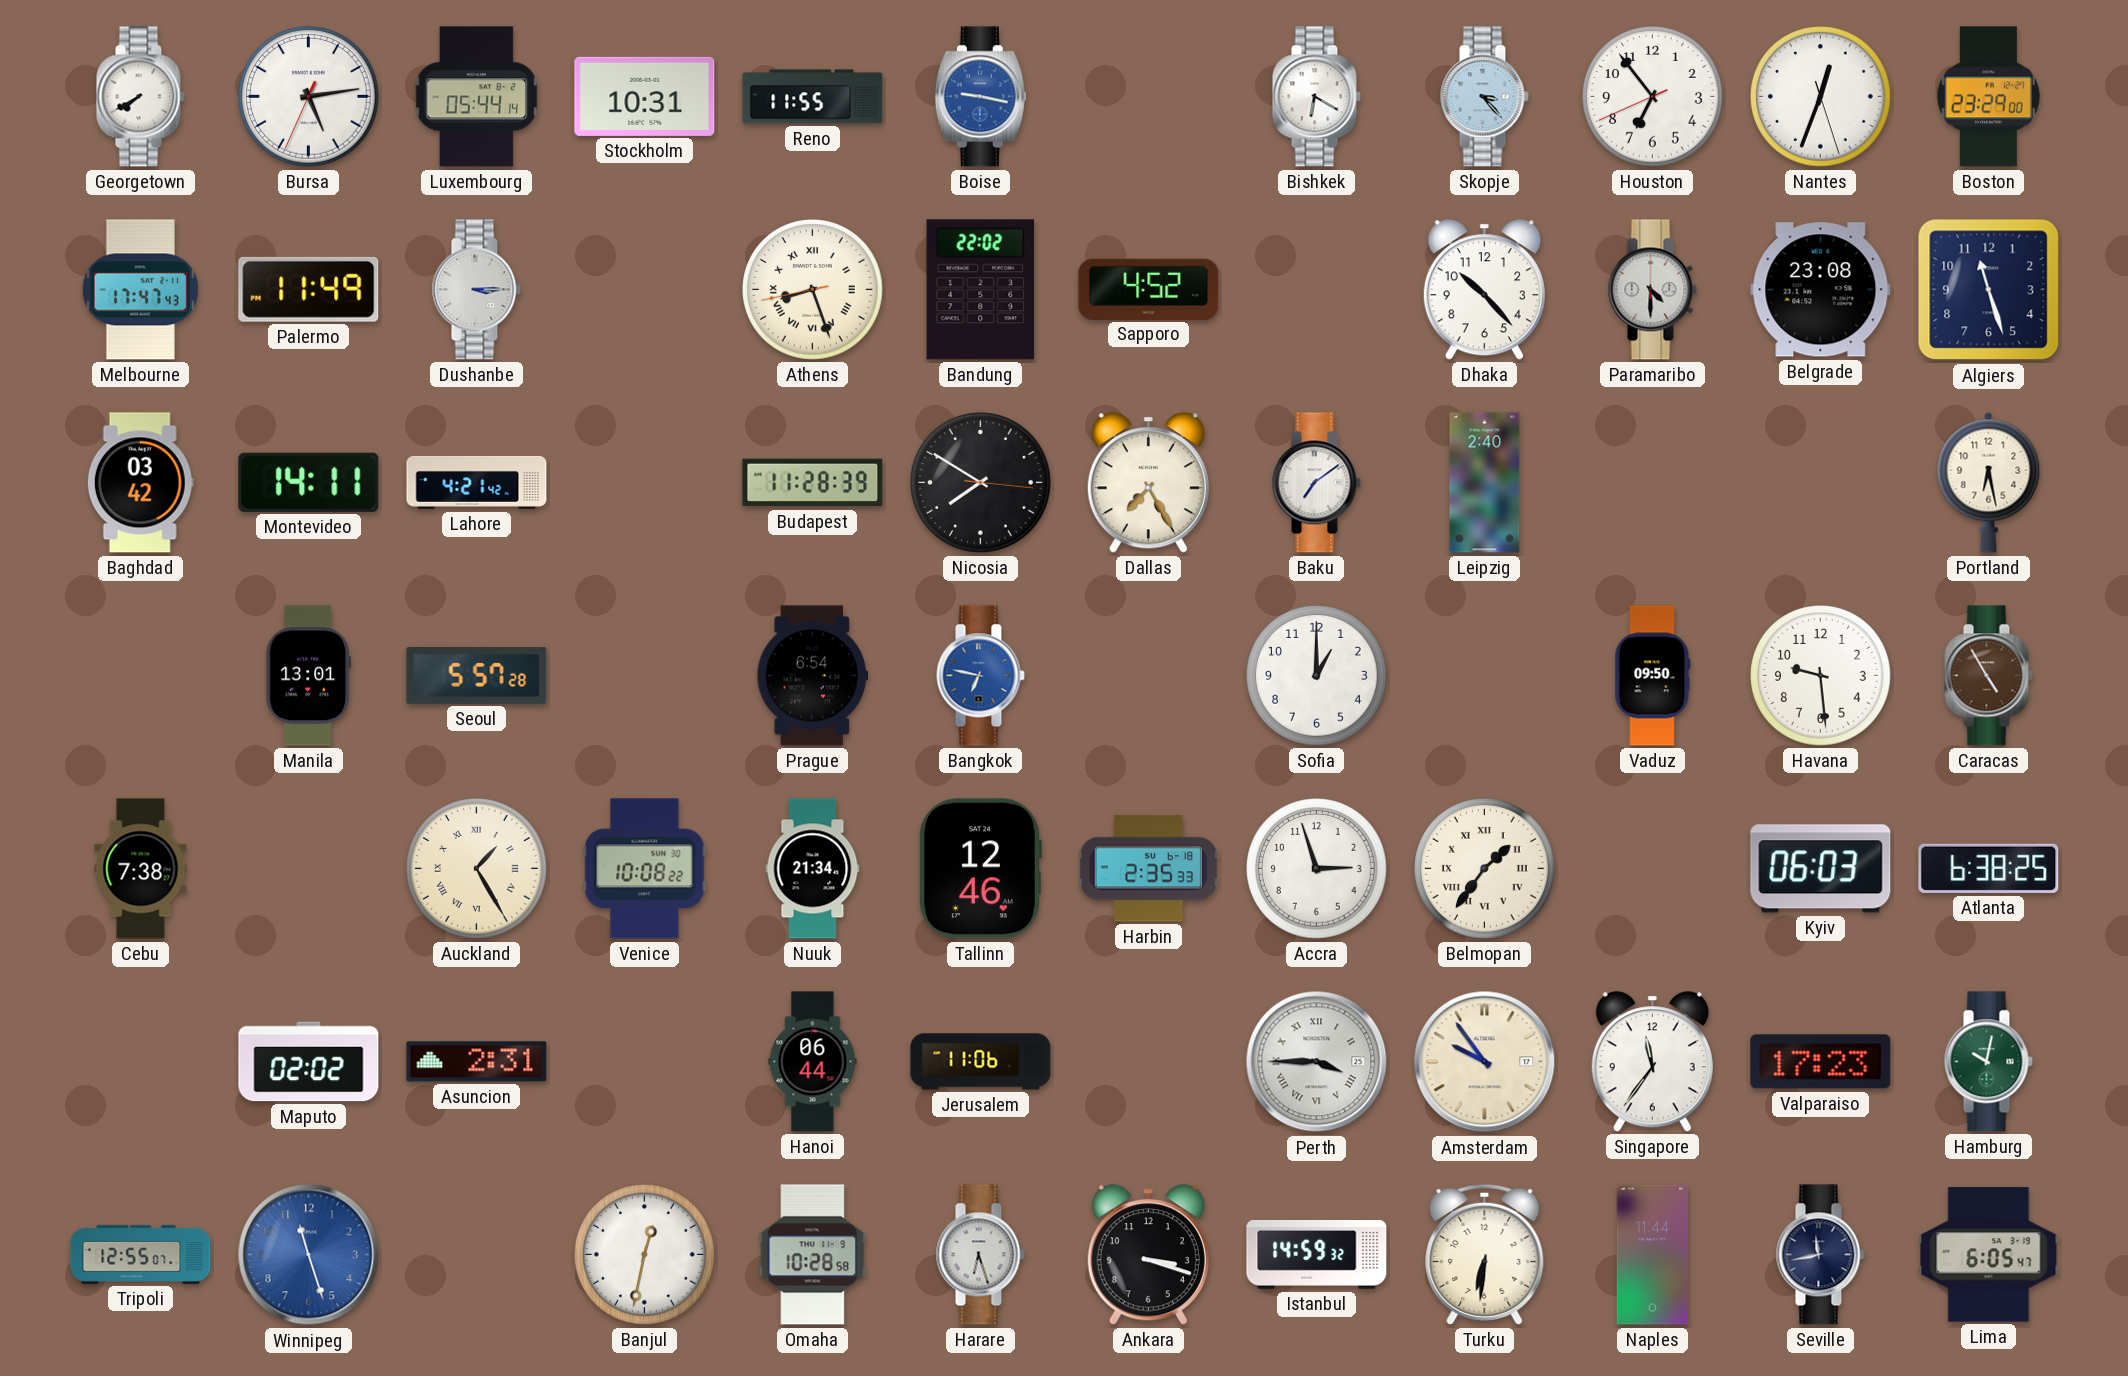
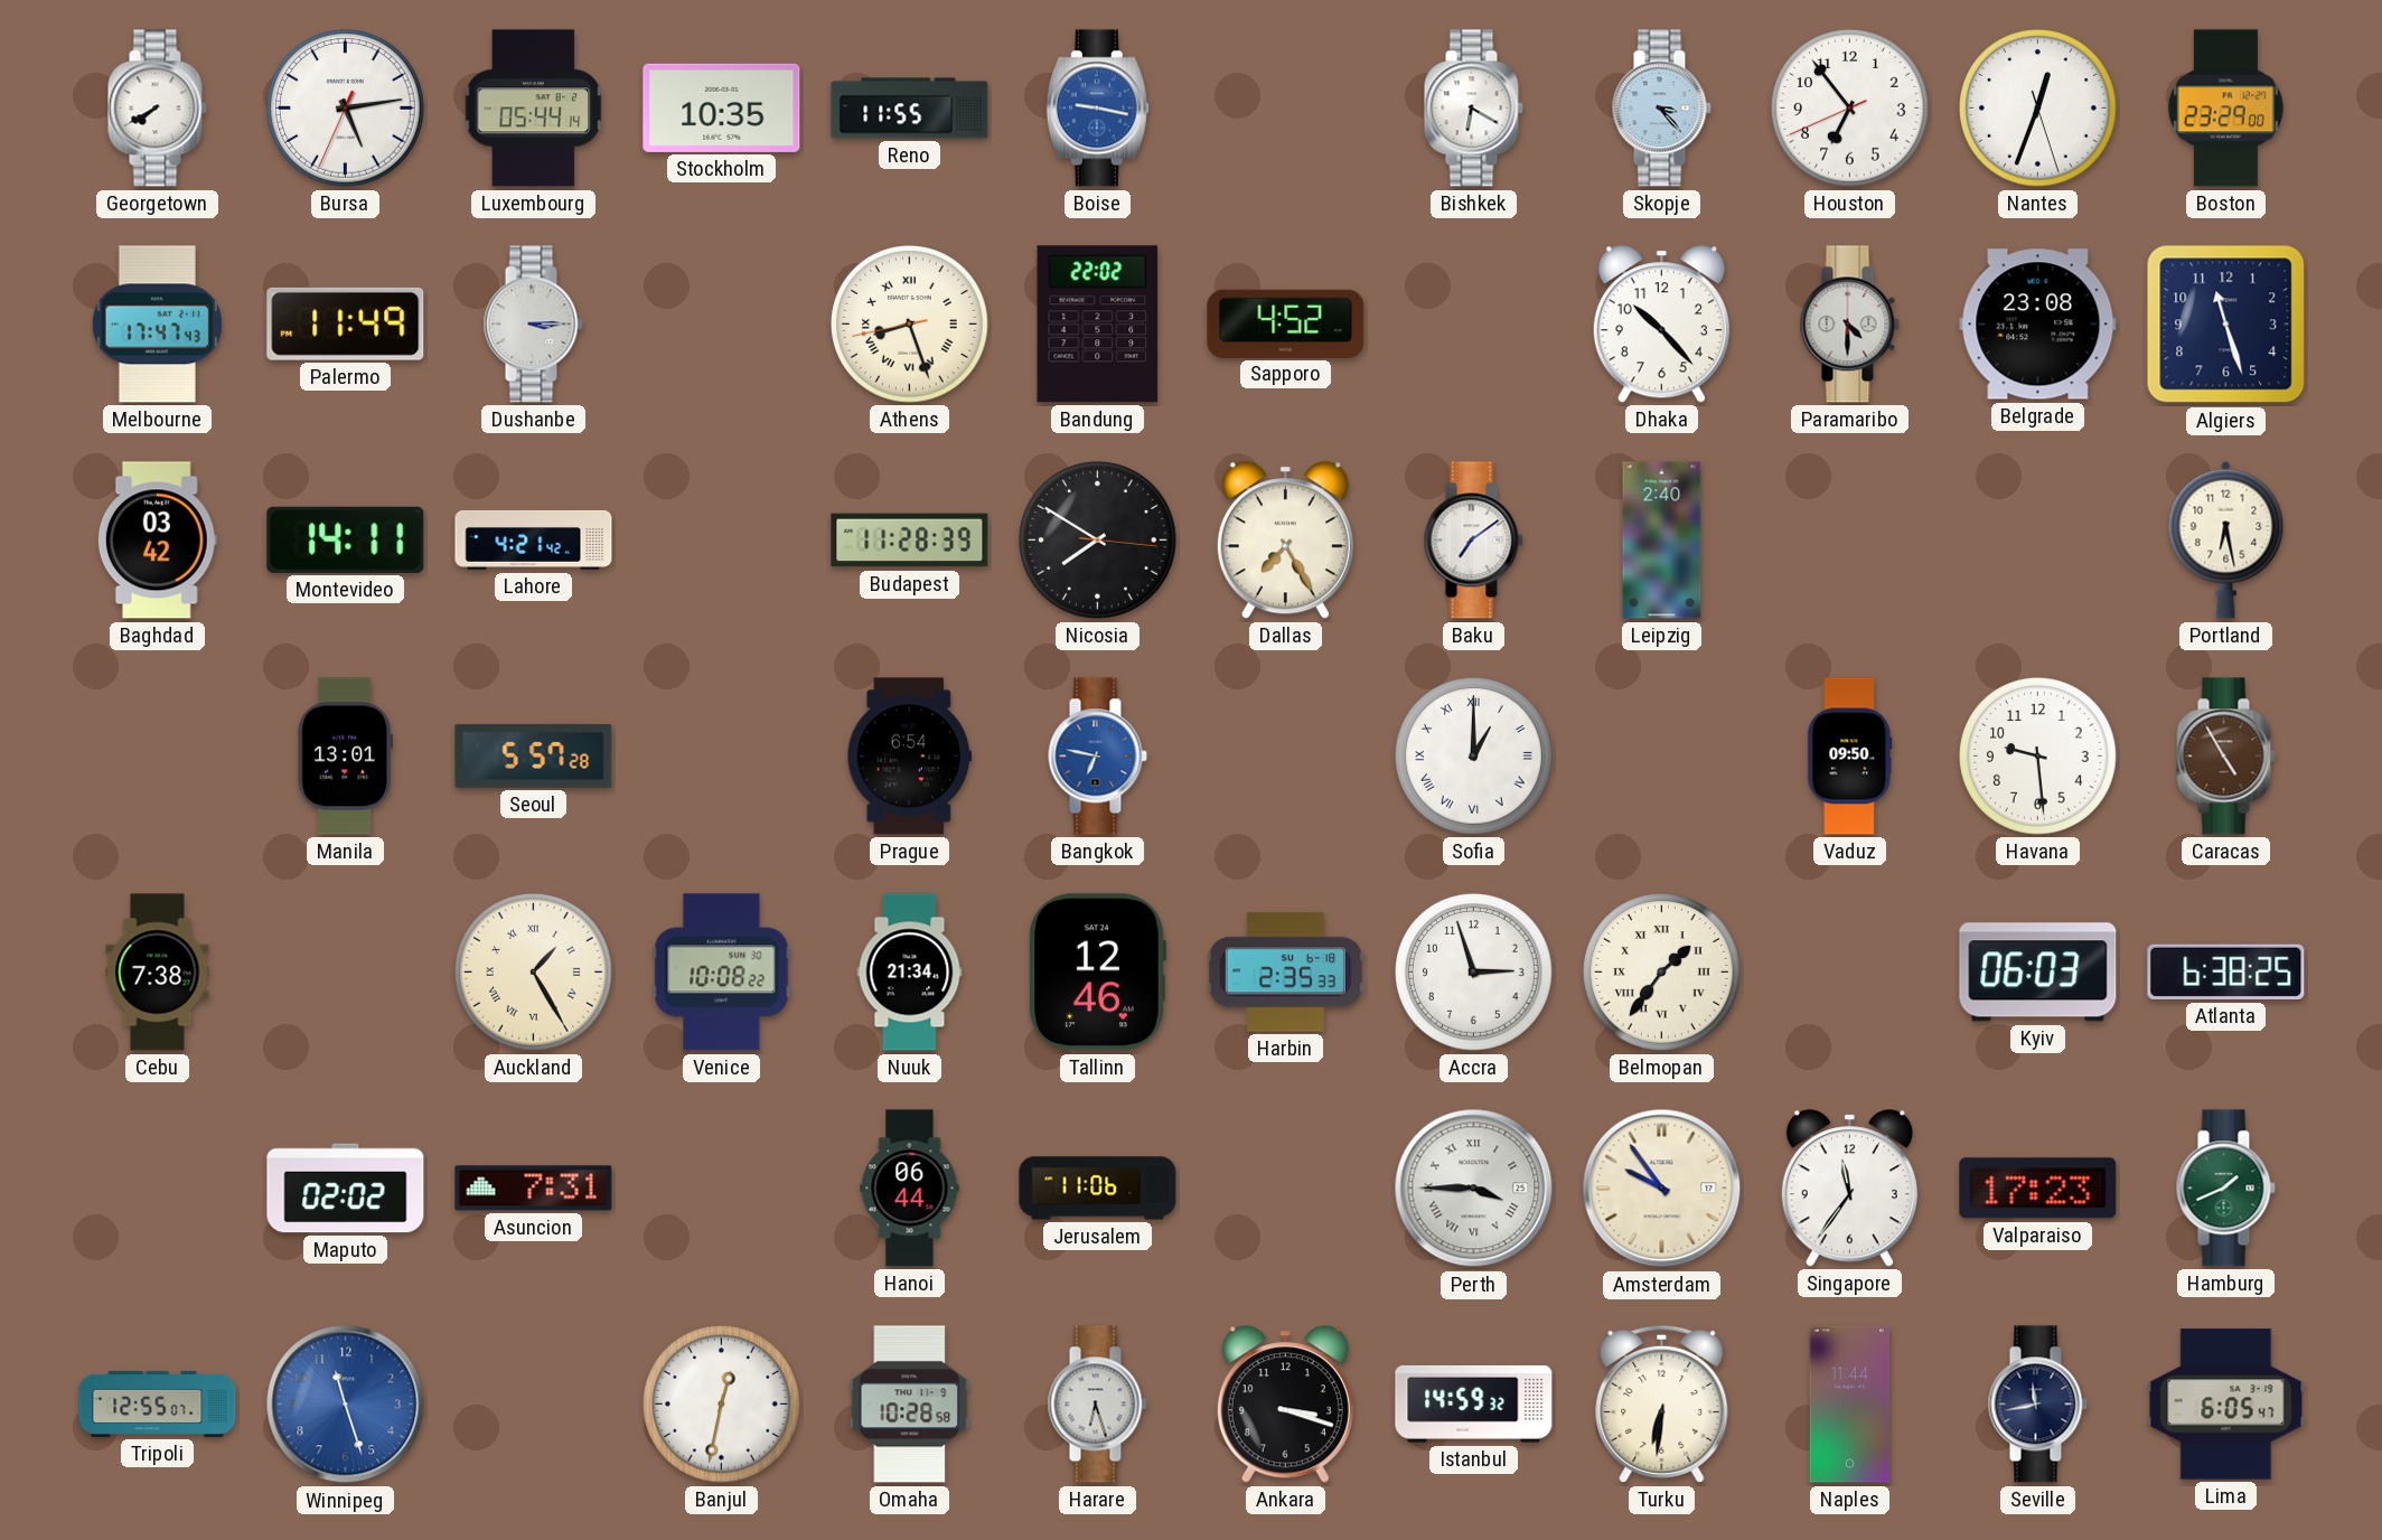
Stockholm: 10:31 -> 10:35
Sofia numerals: Arabic -> Roman
Asuncion: 2:31 -> 7:31
Hamburg: 10:02 -> 1:41
